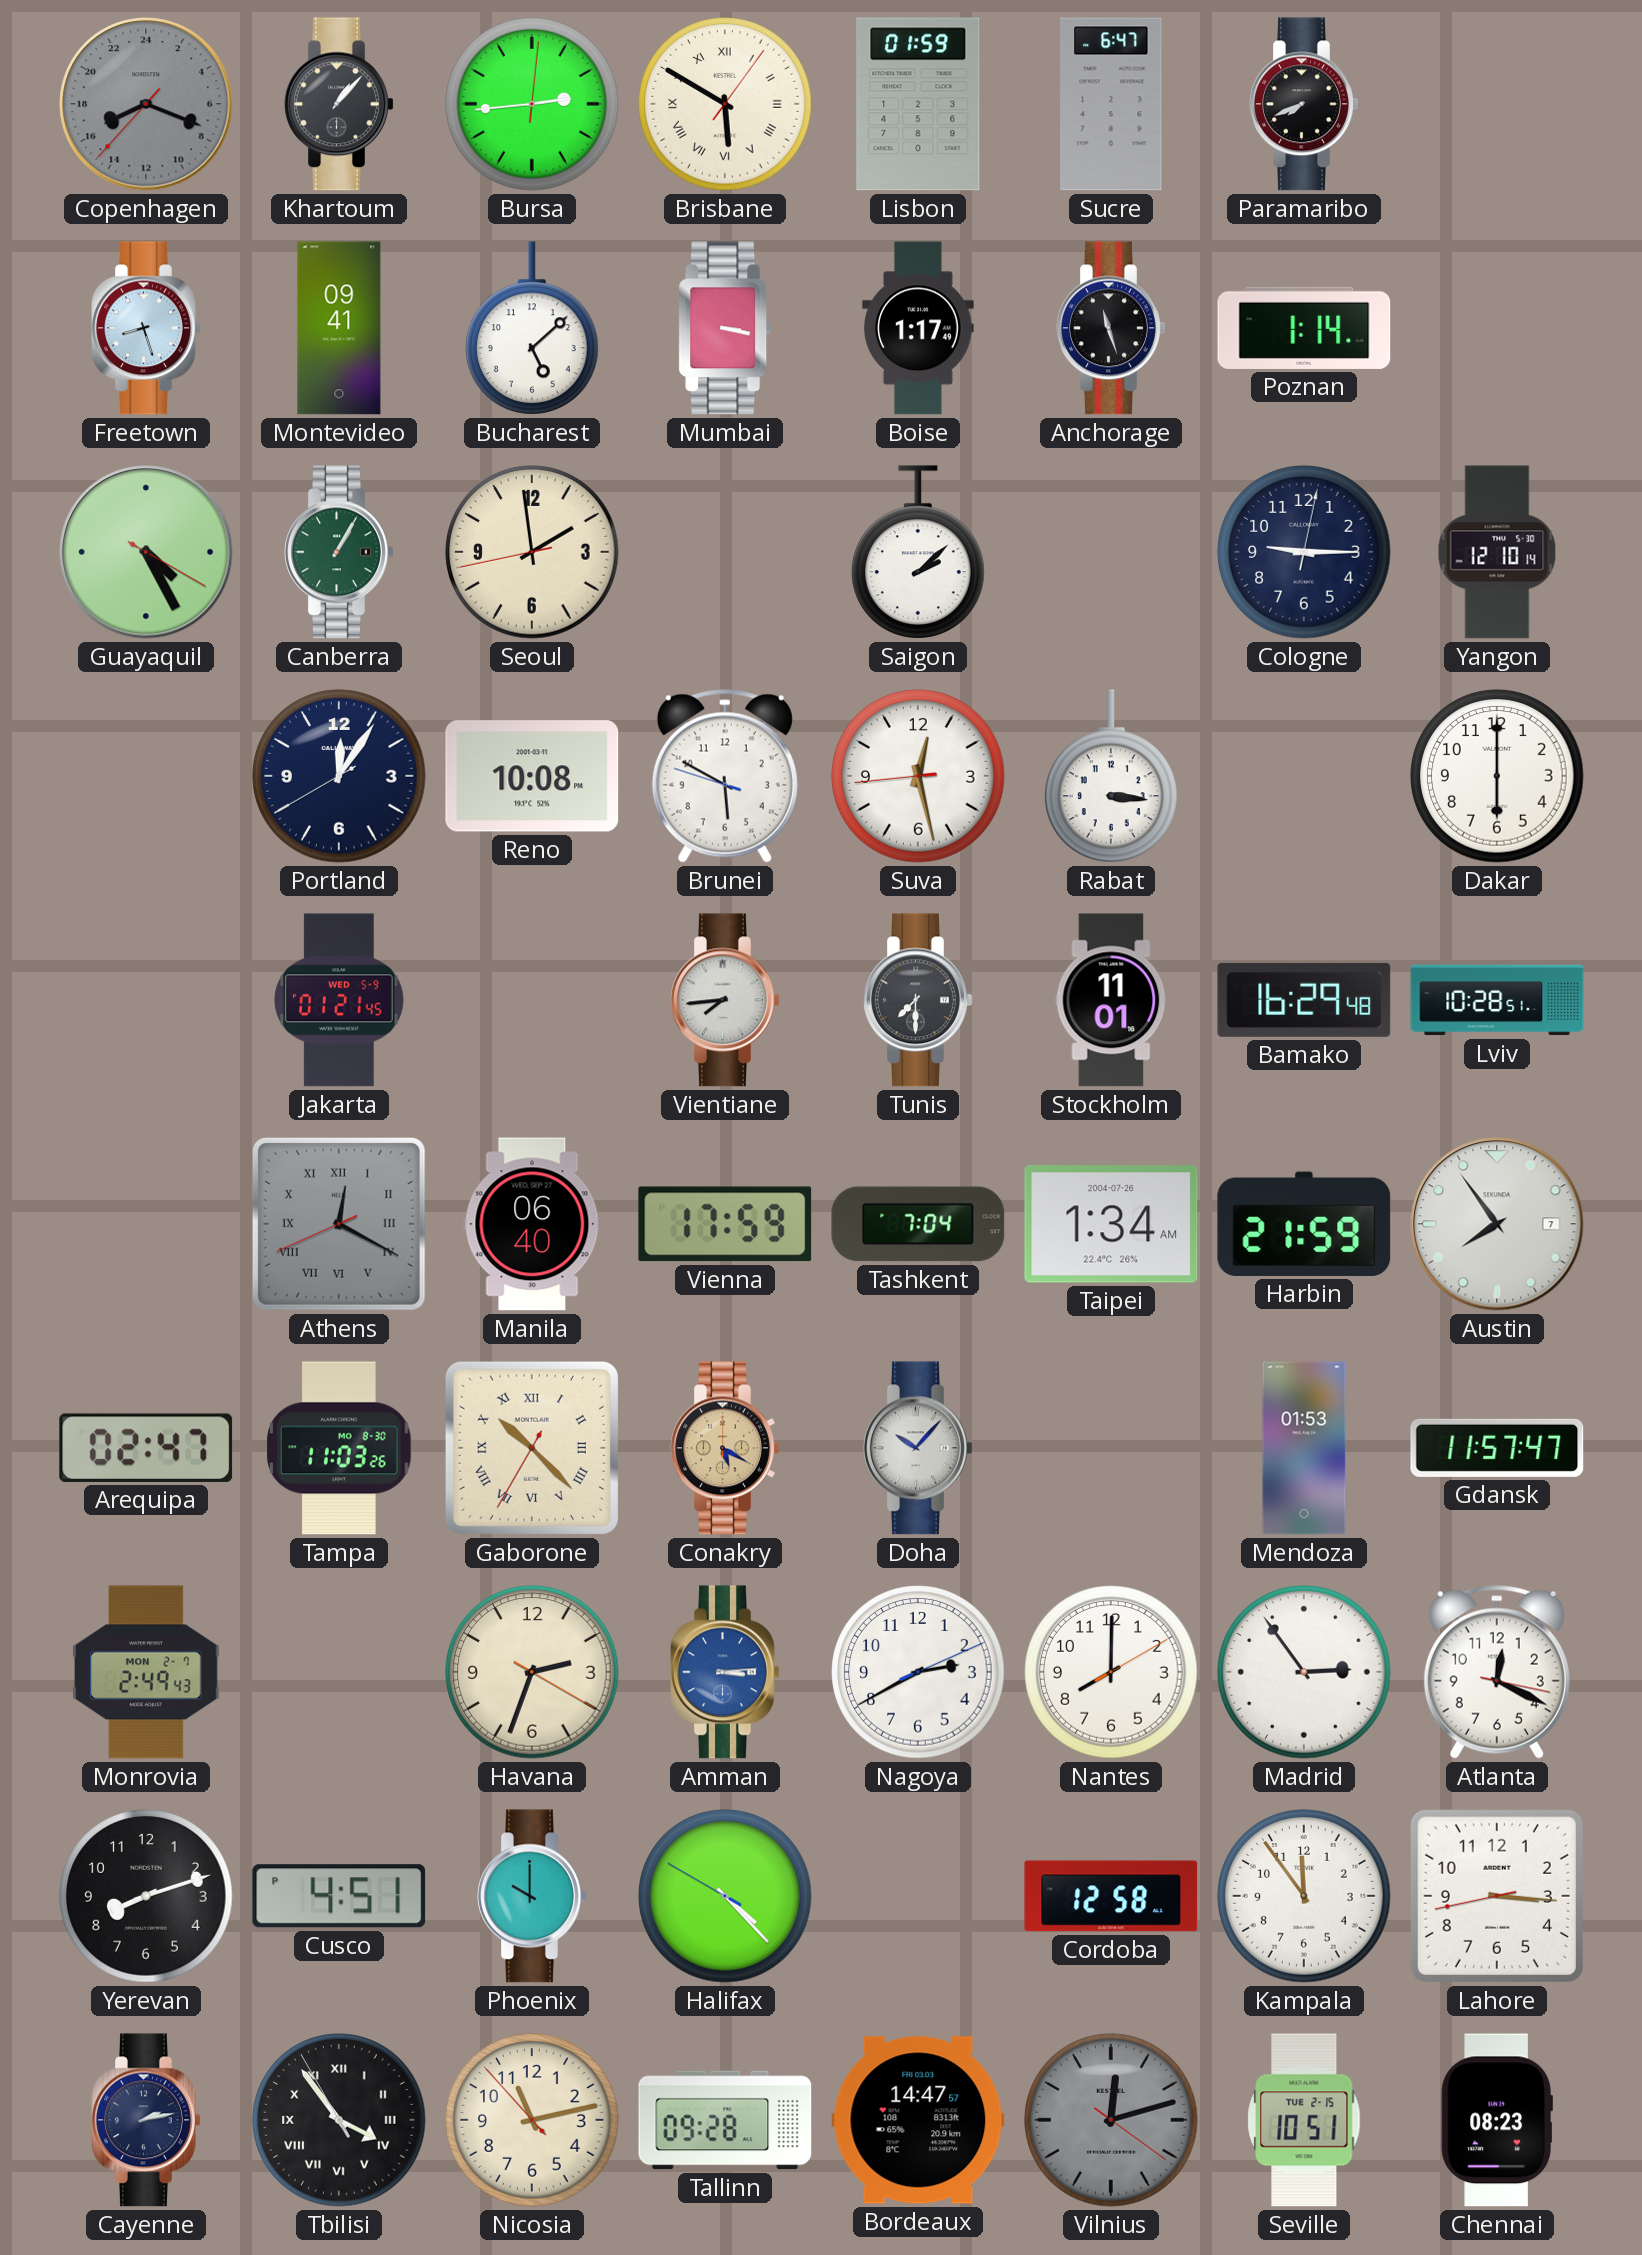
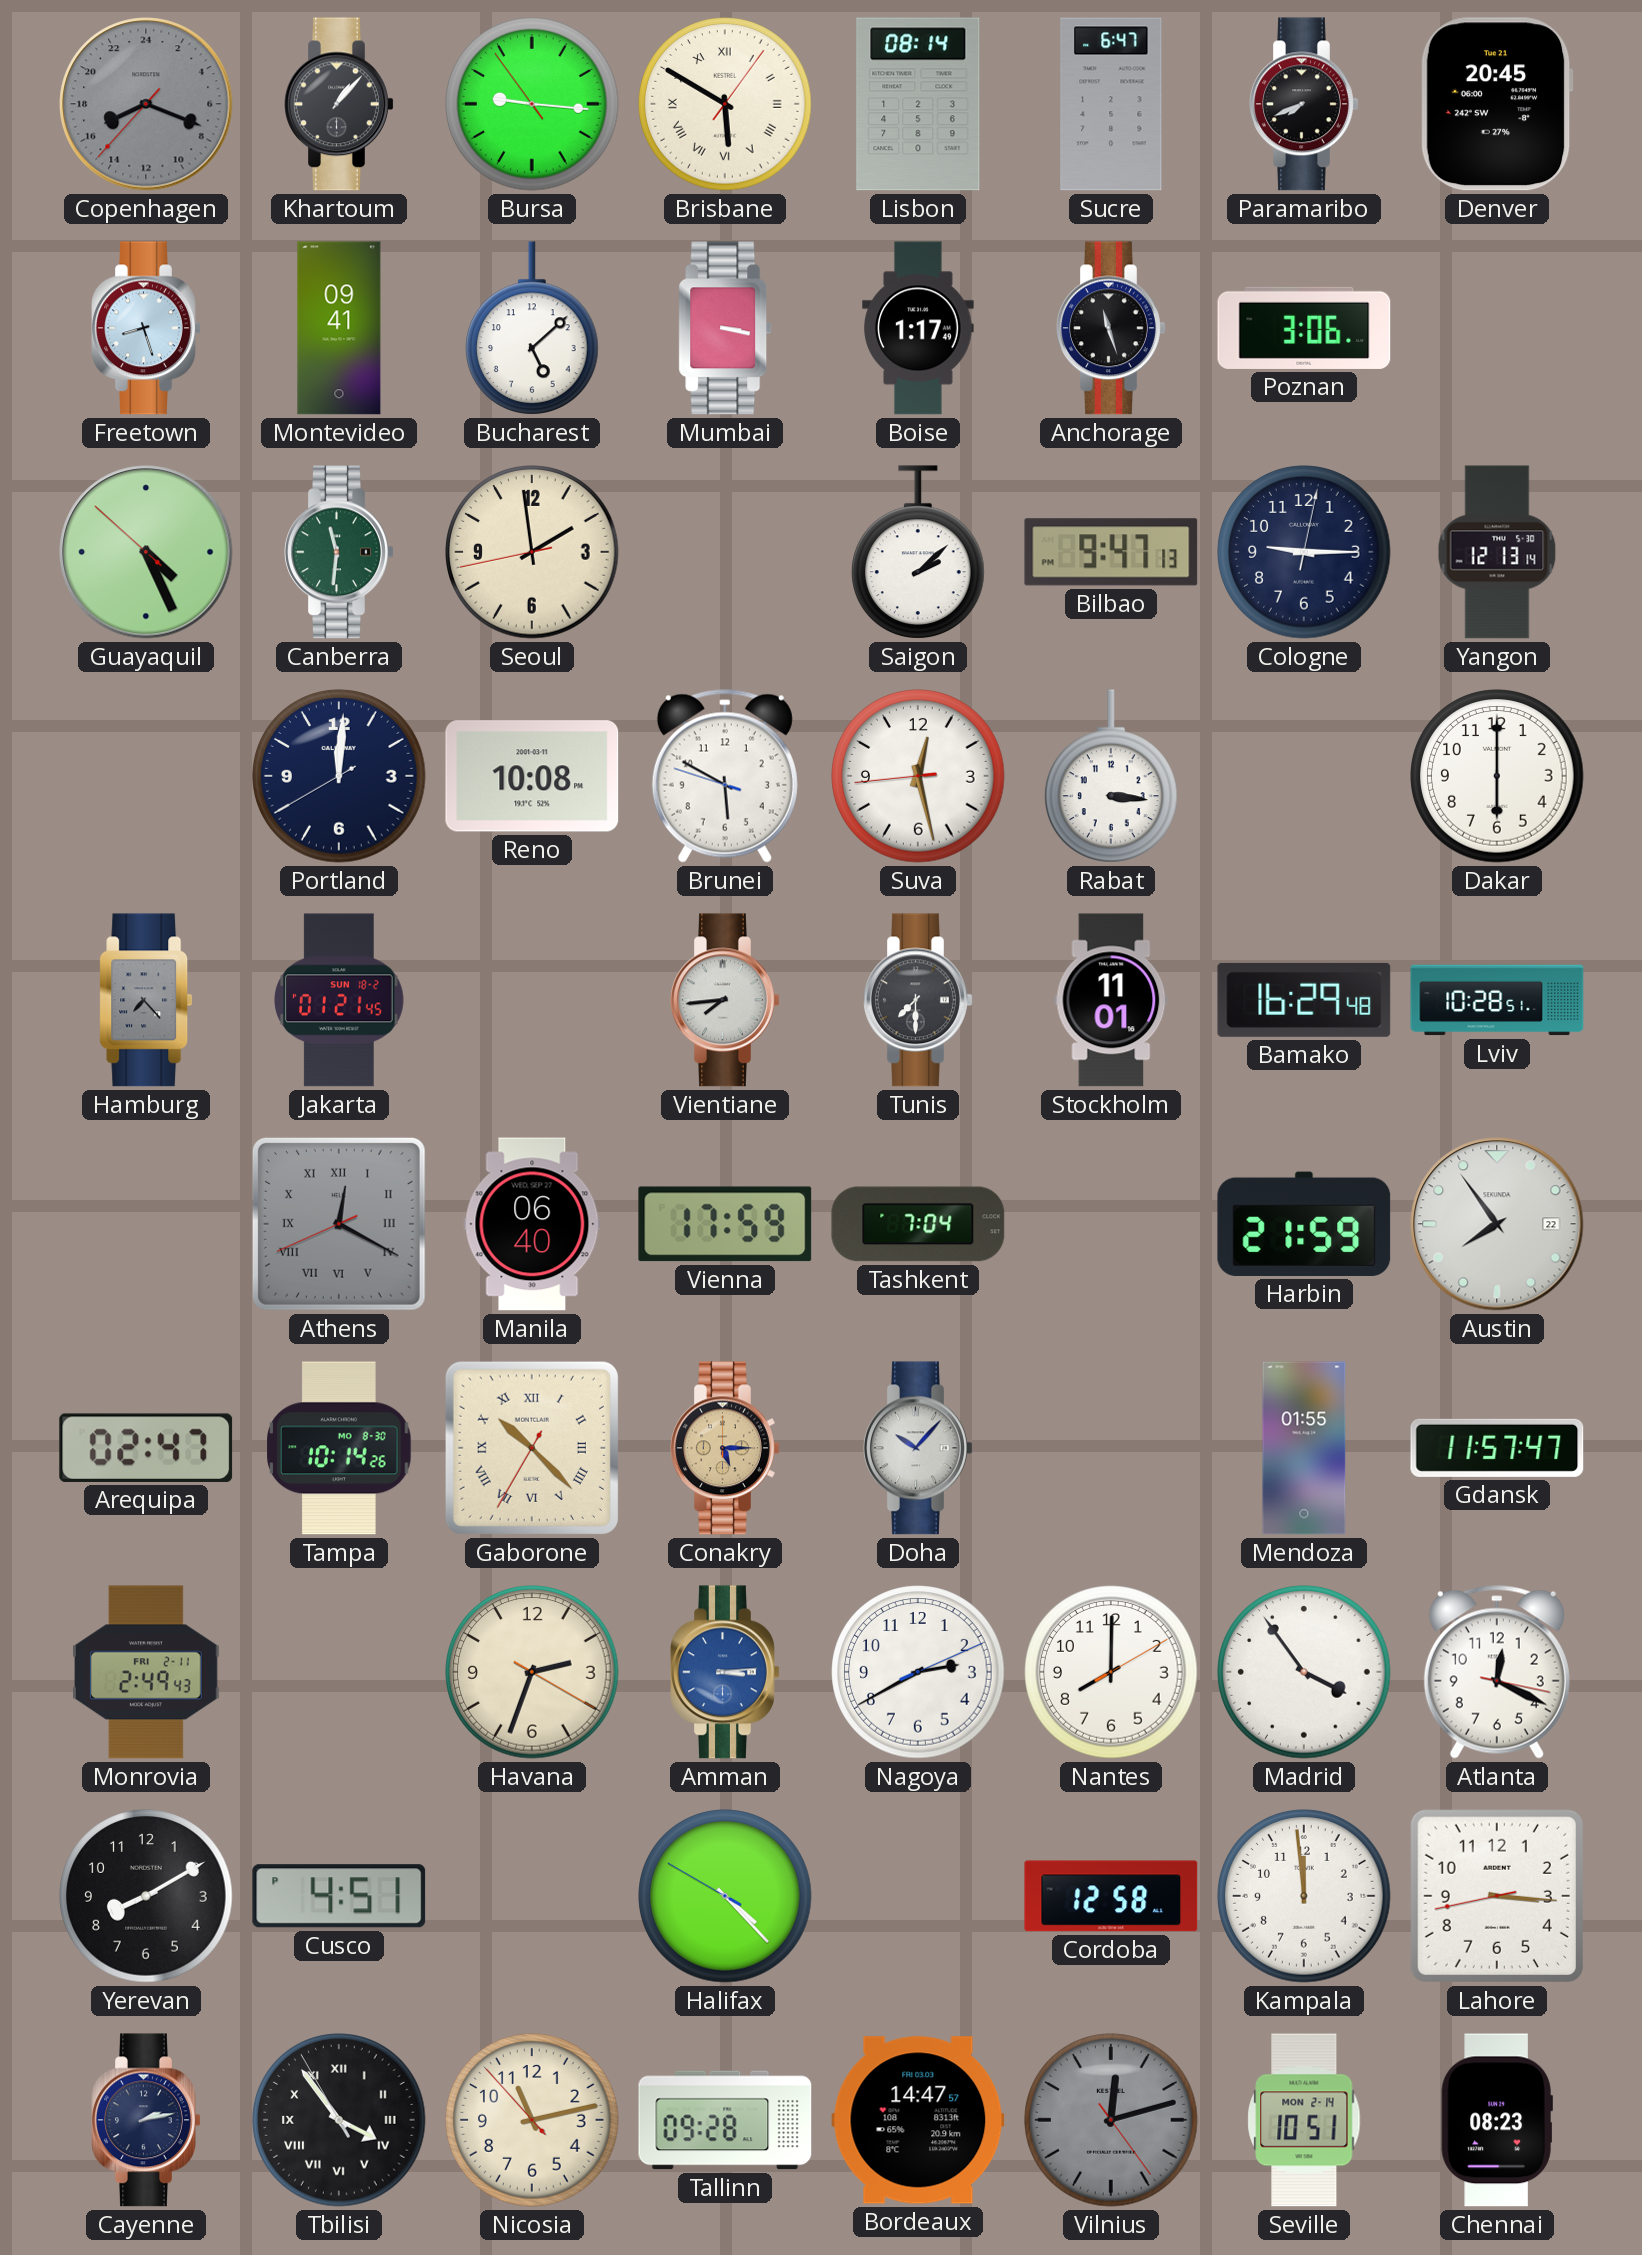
Bursa: 2:44 -> 9:15
Lisbon: 01:59 -> 08:14
Denver: none -> 20:45
Poznan: 1:14 -> 3:06
Guayaquil: 4:25:20 -> 4:25:52
Canberra: 1:05 -> 11:31
Bilbao: none -> 9:47
Yangon: 12:10 -> 12:13
Portland: 12:05 -> 12:00
Hamburg: none -> 7:23
Jakarta date: WED 5-9 -> SUN 18-2
Taipei: 1:34 -> none
Austin date: 7 -> 22
Tampa: 11:03 -> 10:14
Conakry: 5:20 -> 5:15
Mendoza: 01:53 -> 01:55
Monrovia date: MON 2-7 -> FRI 2-11
Madrid: 2:54 -> 3:54
Yerevan: 8:12 -> 8:10
Phoenix: 10:00 -> none
Kampala: 11:54 -> 11:59
Vilnius: 12:12:21 -> 12:12:24
Seville date: TUE 2-15 -> MON 2-14
